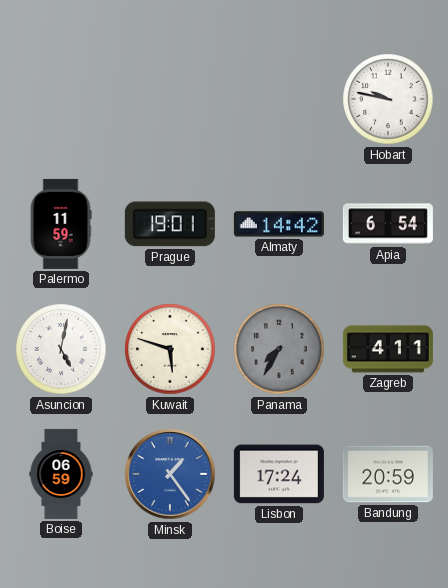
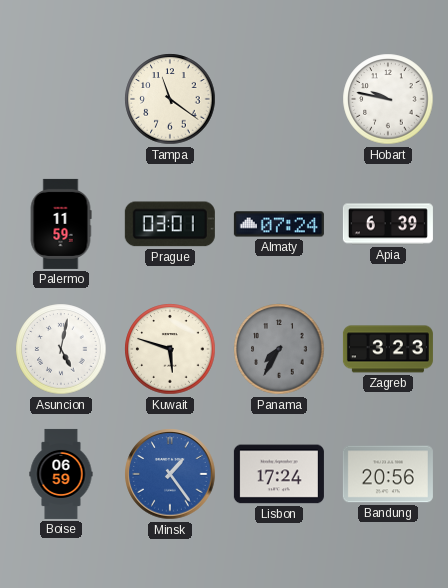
Tampa: none -> 11:21
Prague: 19:01 -> 03:01
Almaty: 14:42 -> 07:24
Apia: 6:54 -> 6:39
Zagreb: 4:11 -> 3:23
Bandung: 20:59 -> 20:56
